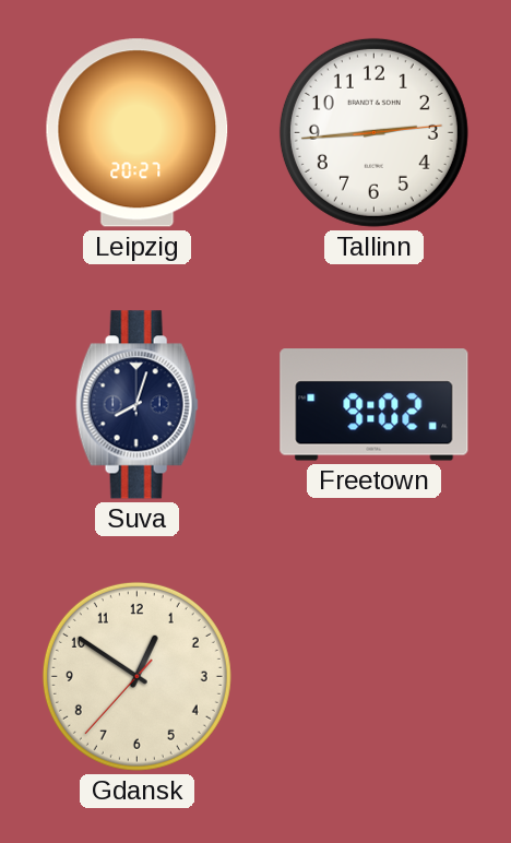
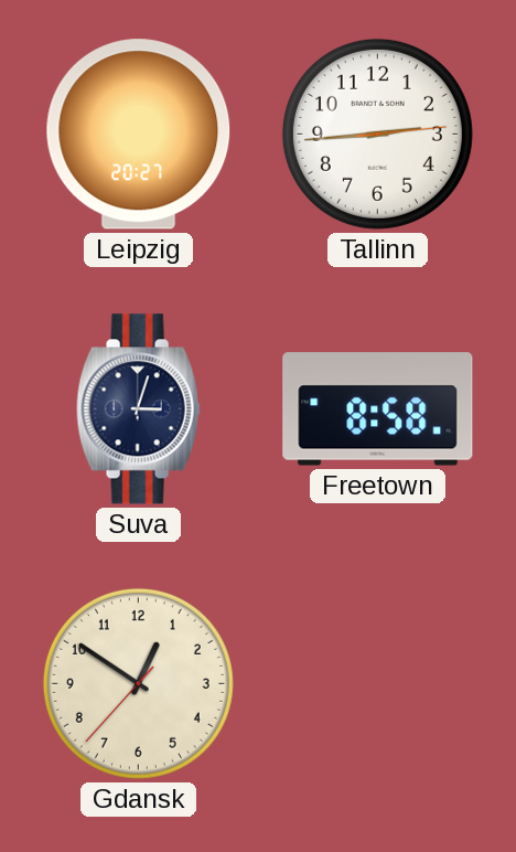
Suva: 8:03 -> 3:03
Freetown: 9:02 -> 8:58
